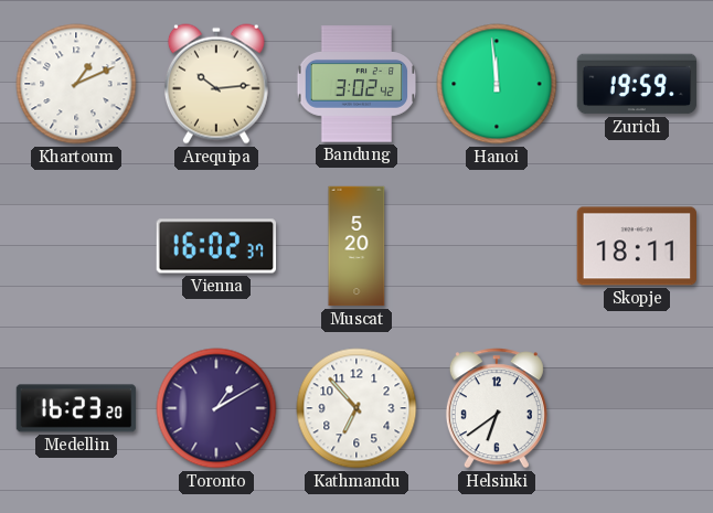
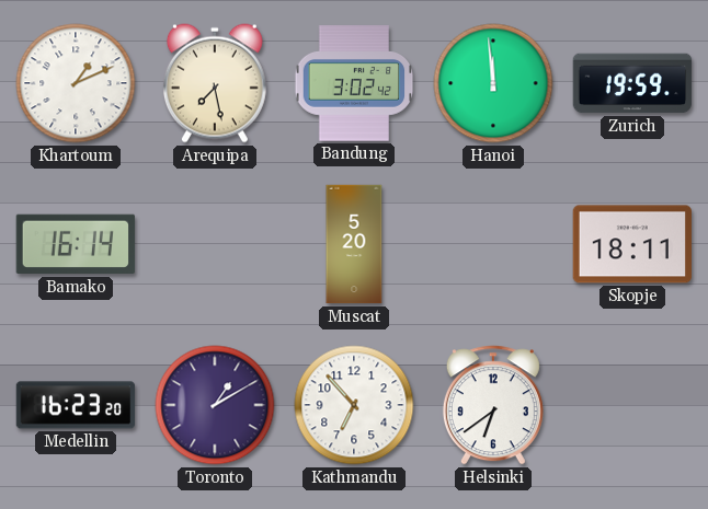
Arequipa: 10:14 -> 7:28
Bamako: none -> 16:14
Vienna: 16:02 -> none
